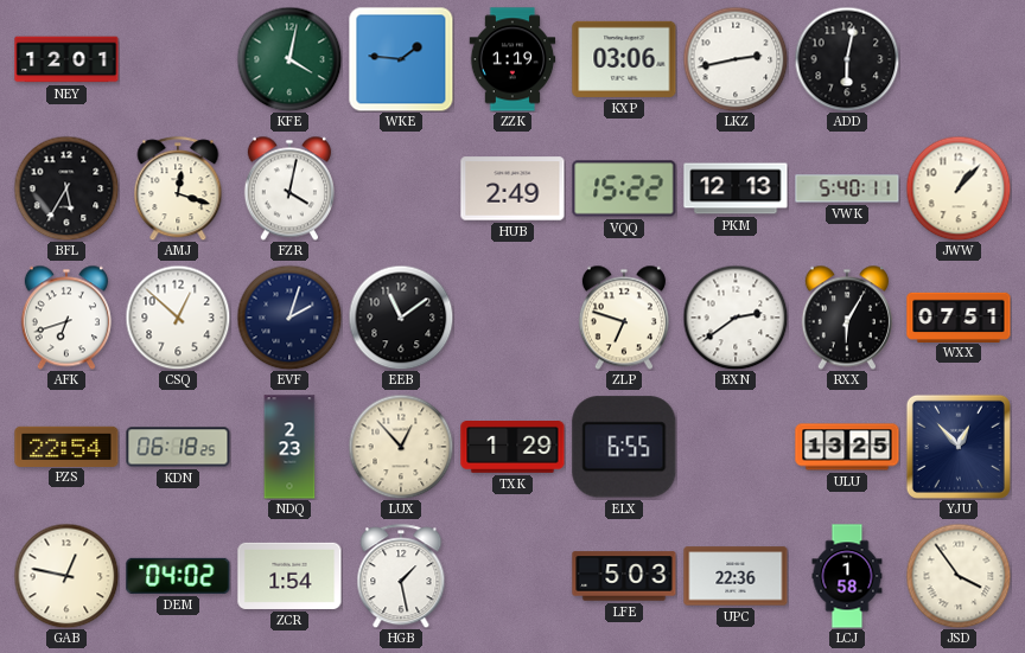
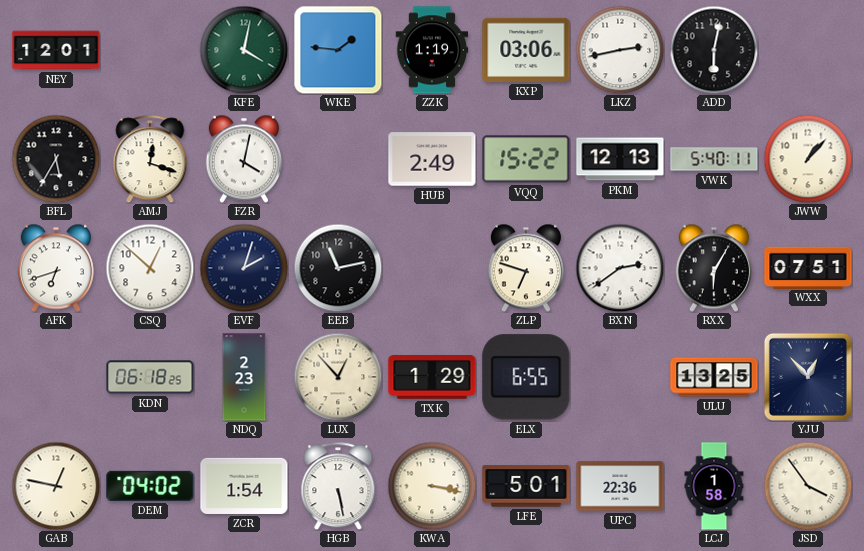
EEB: 11:09 -> 11:13
PZS: 22:54 -> none
HGB: 1:28 -> 5:28
KWA: none -> 3:17
LFE: 5:03 -> 5:01
